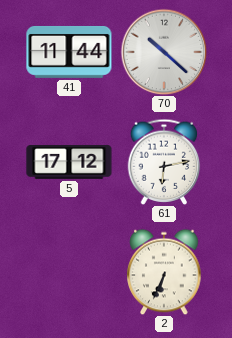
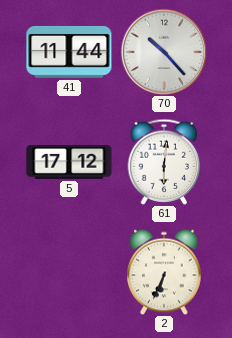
70: 10:22 -> 10:23
61: 6:13 -> 6:01
